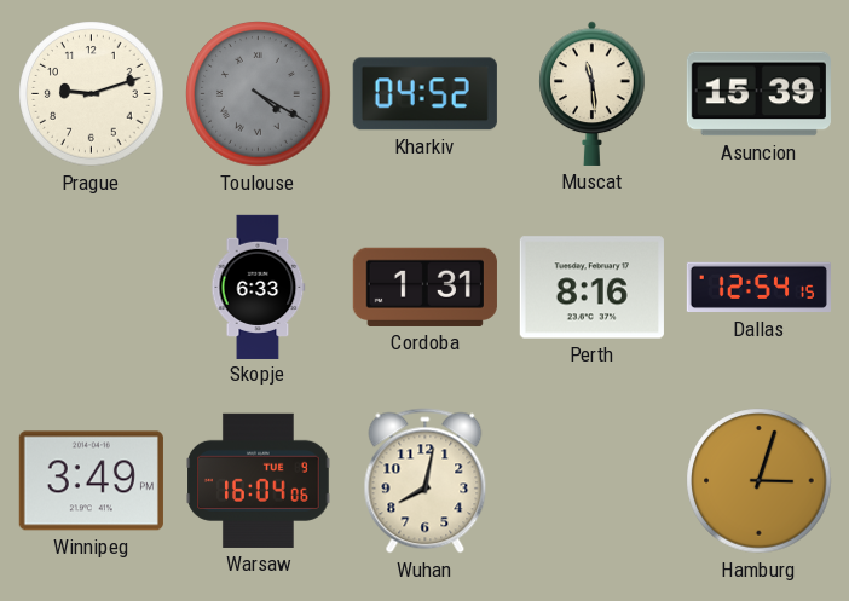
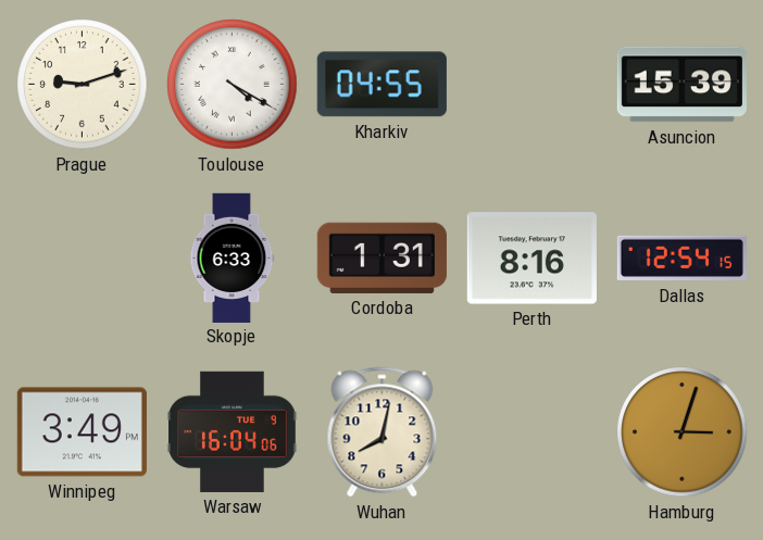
Toulouse dial: grey -> white
Kharkiv: 04:52 -> 04:55
Muscat: 11:29 -> none
